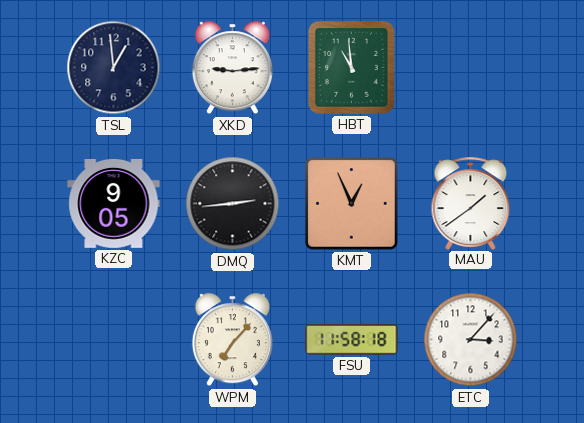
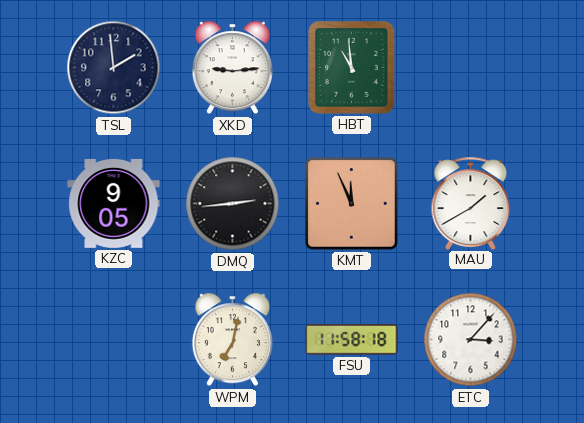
TSL: 12:59 -> 1:59
KMT: 12:56 -> 11:56
MAU: 1:39 -> 1:40
WPM: 7:07 -> 7:02
